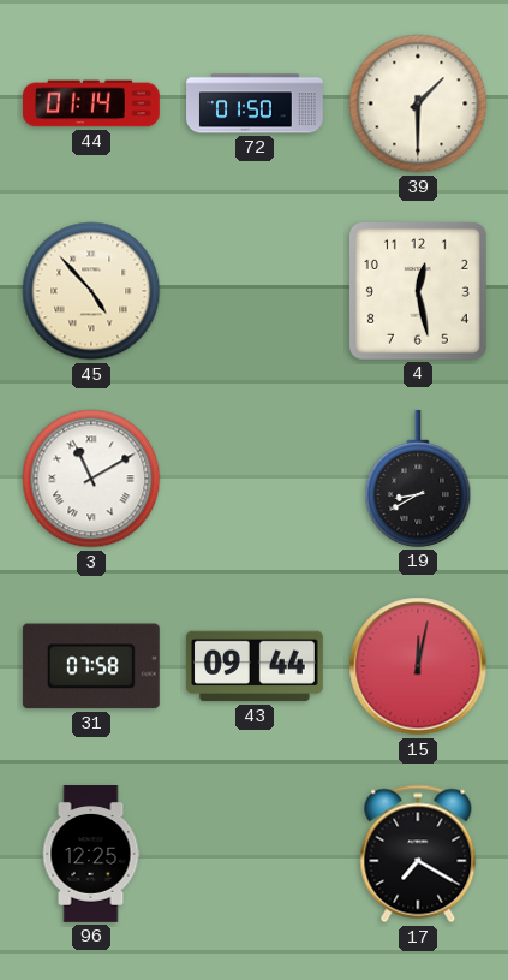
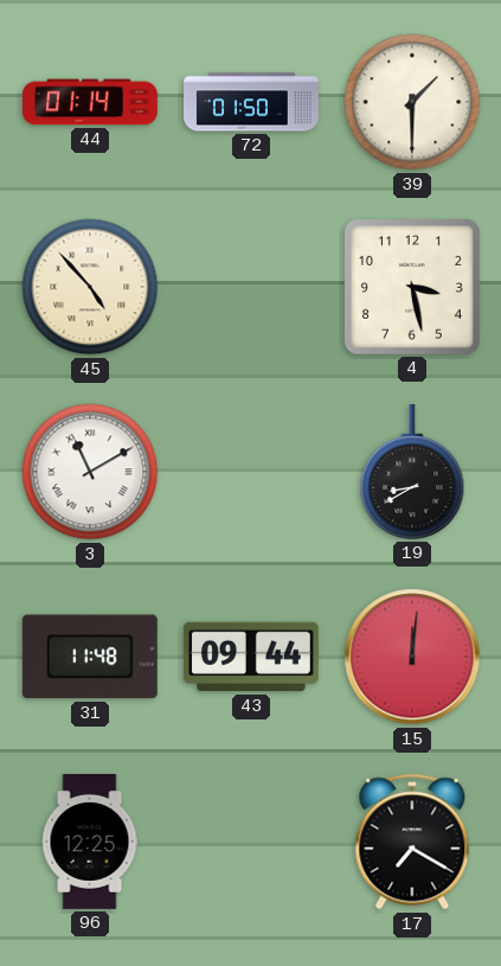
4: 12:28 -> 3:28
31: 07:58 -> 11:48
15: 12:02 -> 12:01
